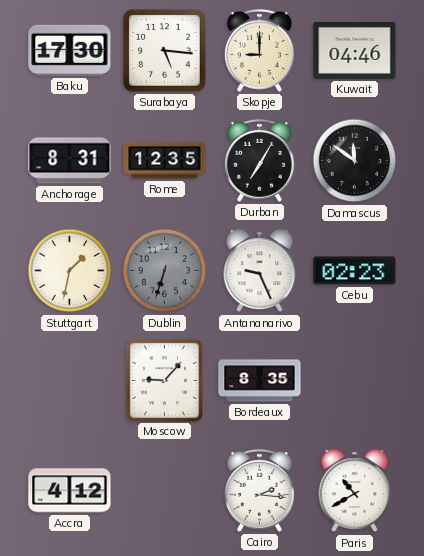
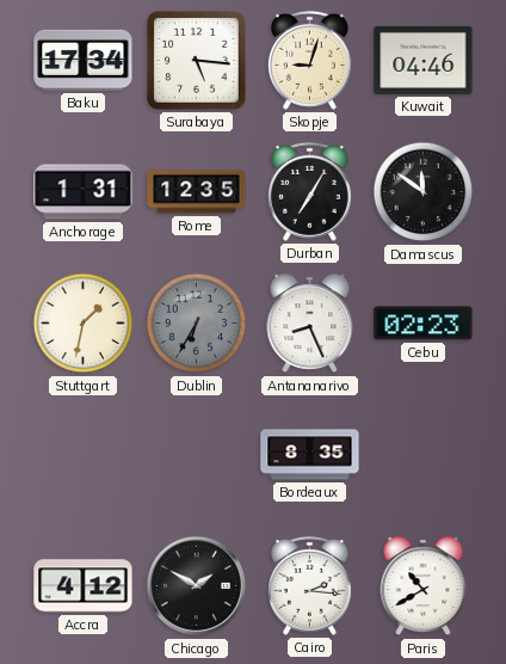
Baku: 17:30 -> 17:34
Skopje: 9:00 -> 9:03
Anchorage: 8:31 -> 1:31
Dublin: 6:33 -> 6:35
Antananarivo: 9:26 -> 8:26
Moscow: 9:07 -> none
Chicago: none -> 1:50
